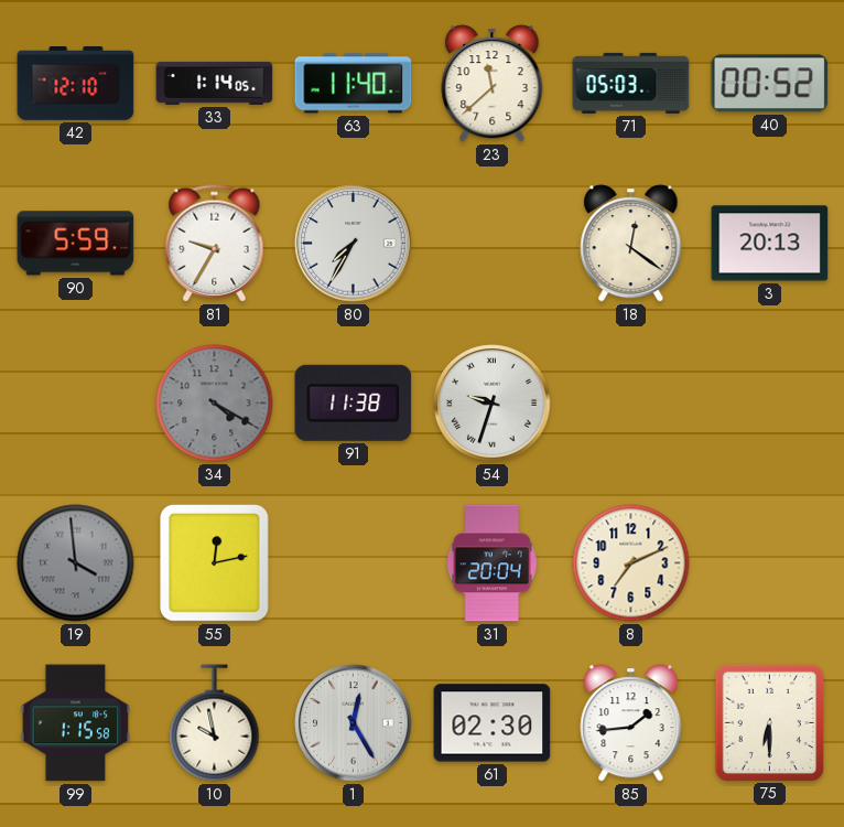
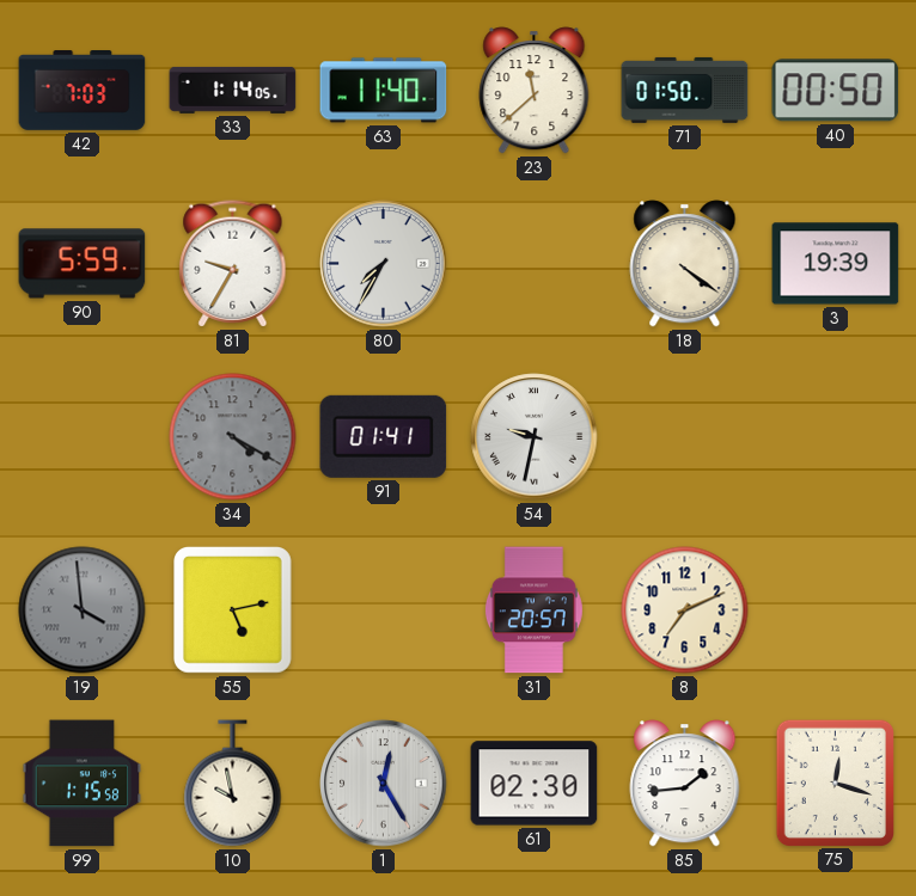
42: 12:10 -> 7:03
71: 05:03 -> 01:50
40: 00:52 -> 00:50
18: 12:21 -> 4:21
3: 20:13 -> 19:39
91: 11:38 -> 01:41
54: 9:33 -> 9:32
55: 12:13 -> 5:13
31: 20:04 -> 20:57
75: 6:30 -> 12:18
